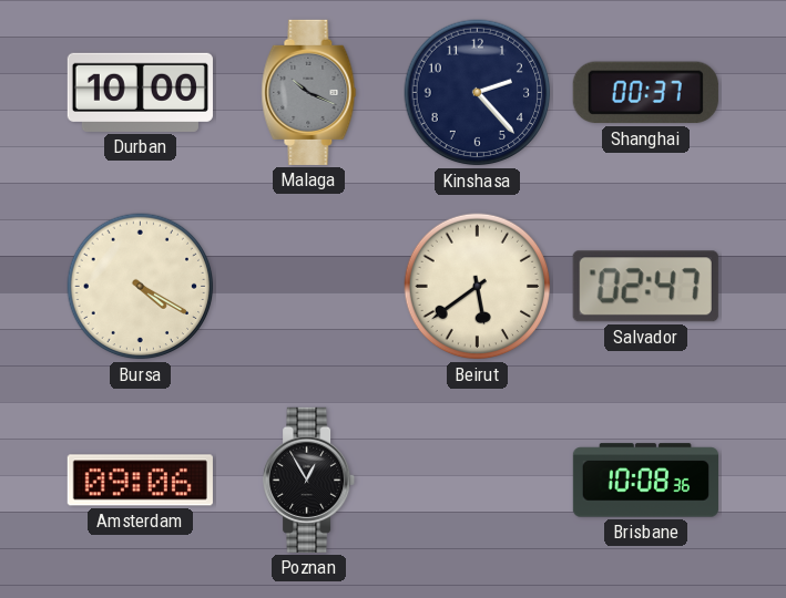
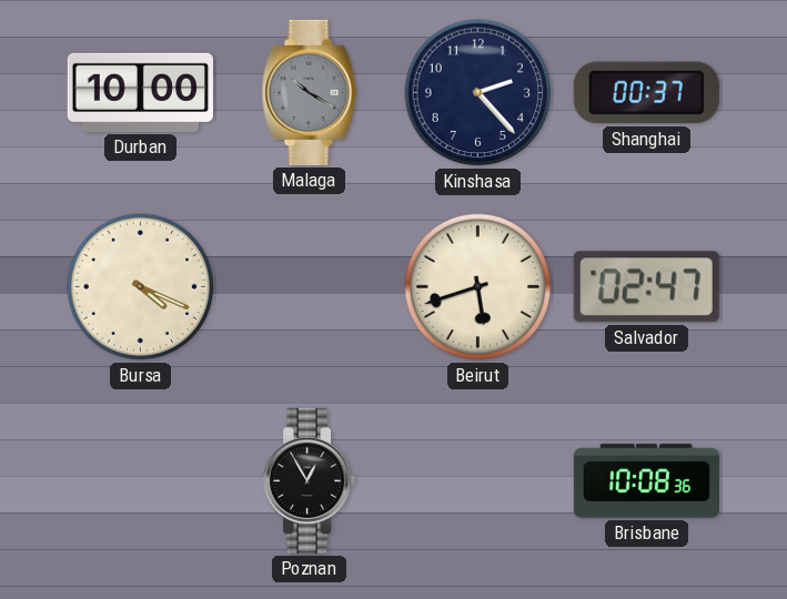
Malaga: 10:19 -> 10:20
Bursa: 4:20 -> 4:19
Beirut: 5:39 -> 5:42
Amsterdam: 09:06 -> none
